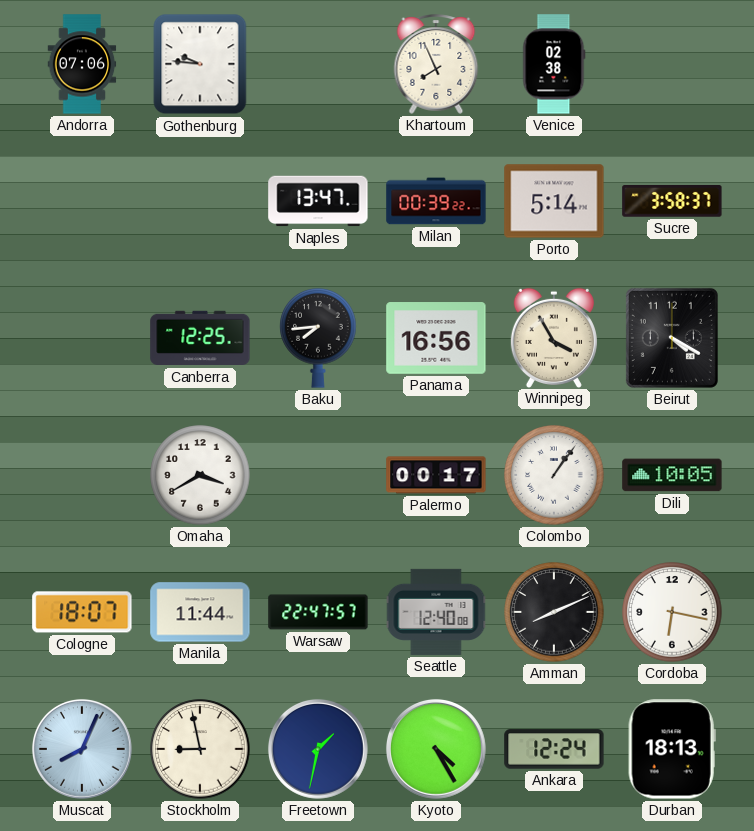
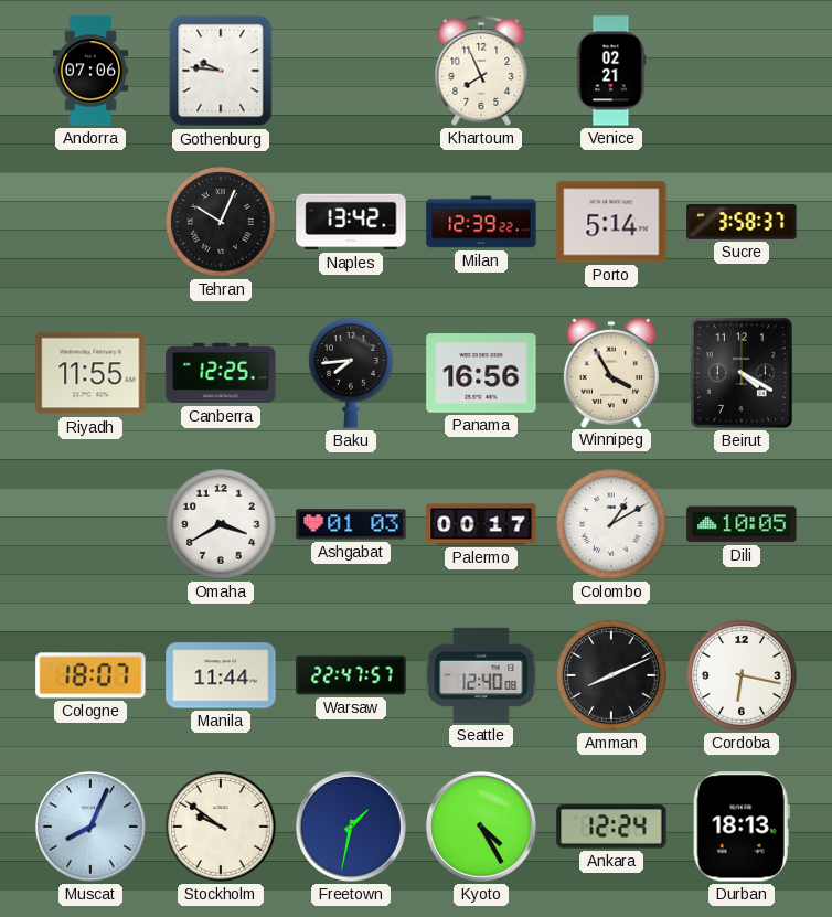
Venice: 02:38 -> 02:21
Tehran: none -> 10:04
Naples: 13:47 -> 13:42
Milan: 00:39 -> 12:39
Riyadh: none -> 11:55
Ashgabat: none -> 01:03
Colombo: 1:06 -> 1:10
Stockholm: 8:58 -> 9:51
